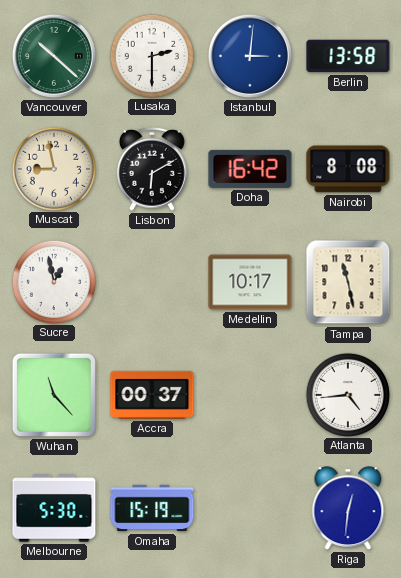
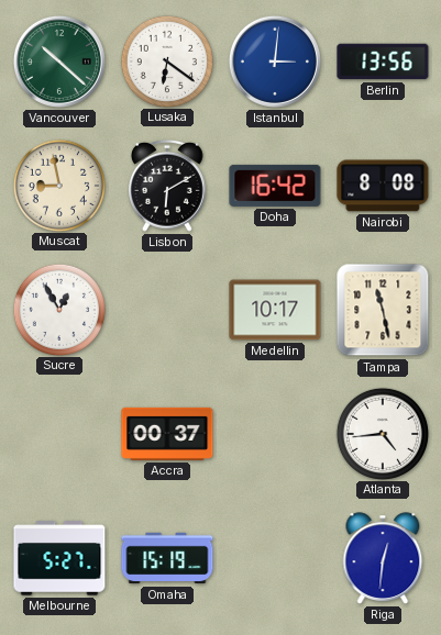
Lusaka: 2:30 -> 6:21
Berlin: 13:58 -> 13:56
Sucre: 12:58 -> 12:55
Wuhan: 11:23 -> none
Melbourne: 5:30 -> 5:27
